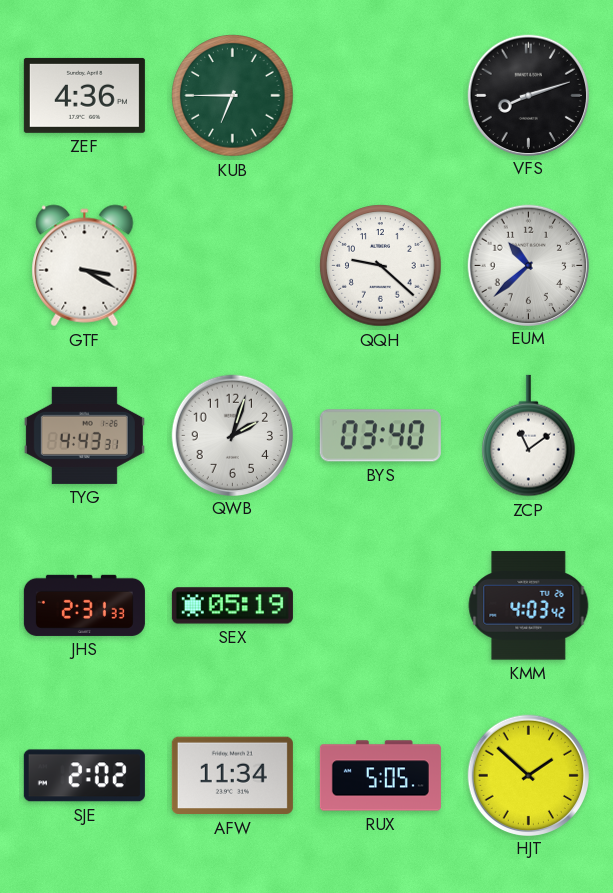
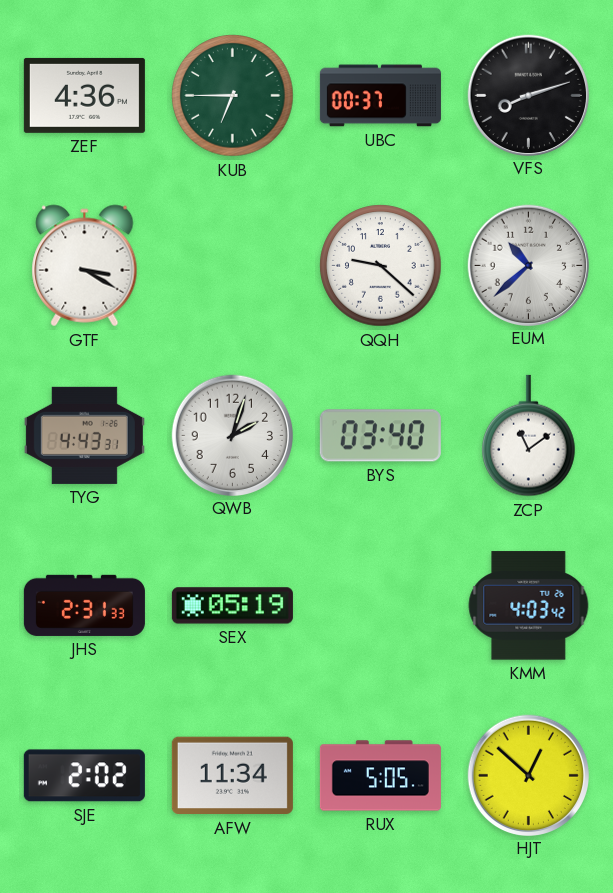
UBC: none -> 00:37
HJT: 1:52 -> 12:52
